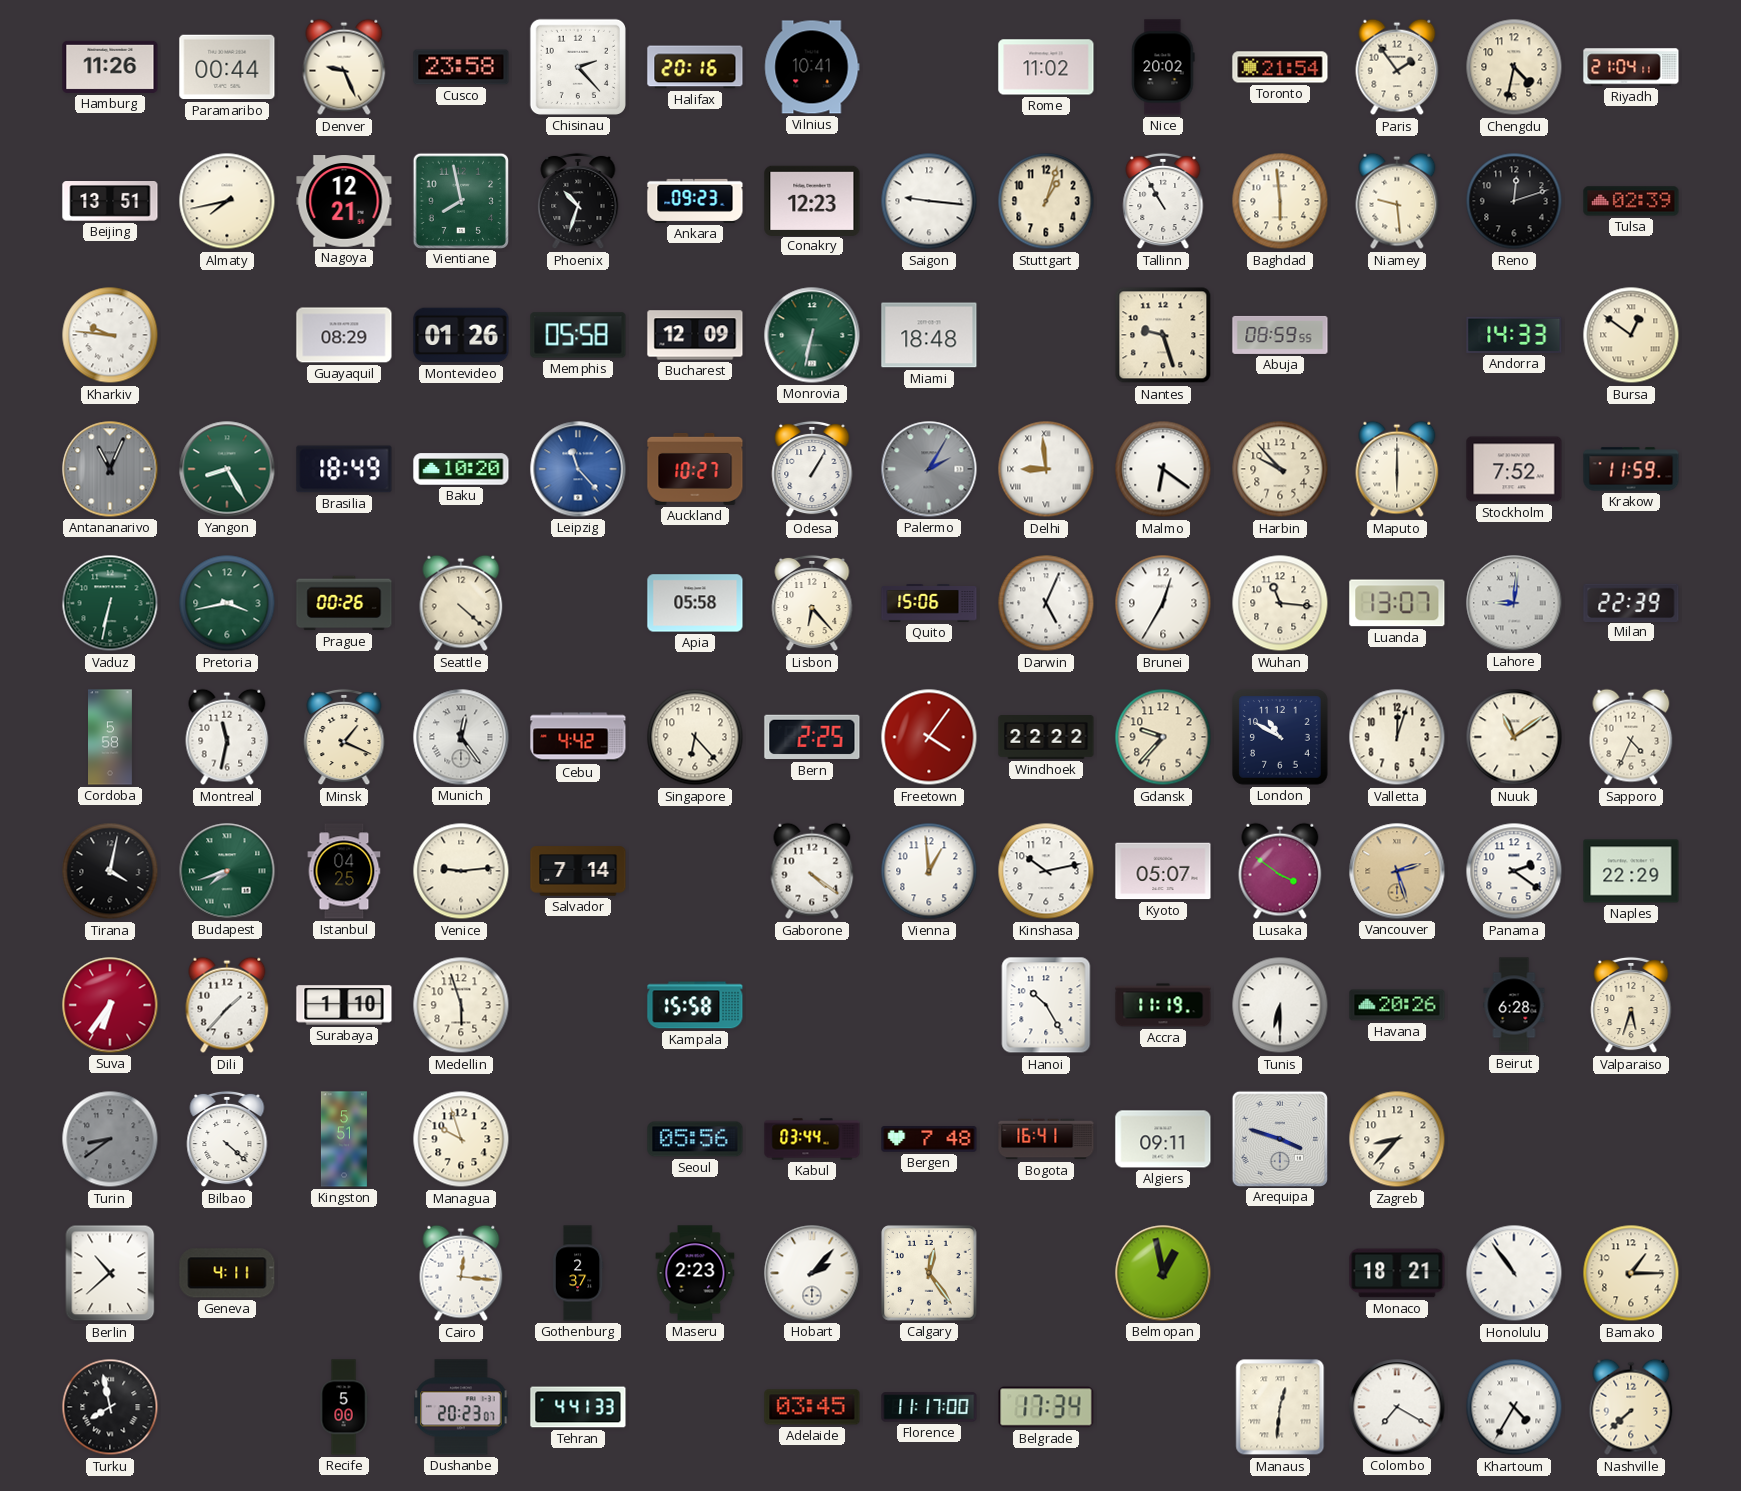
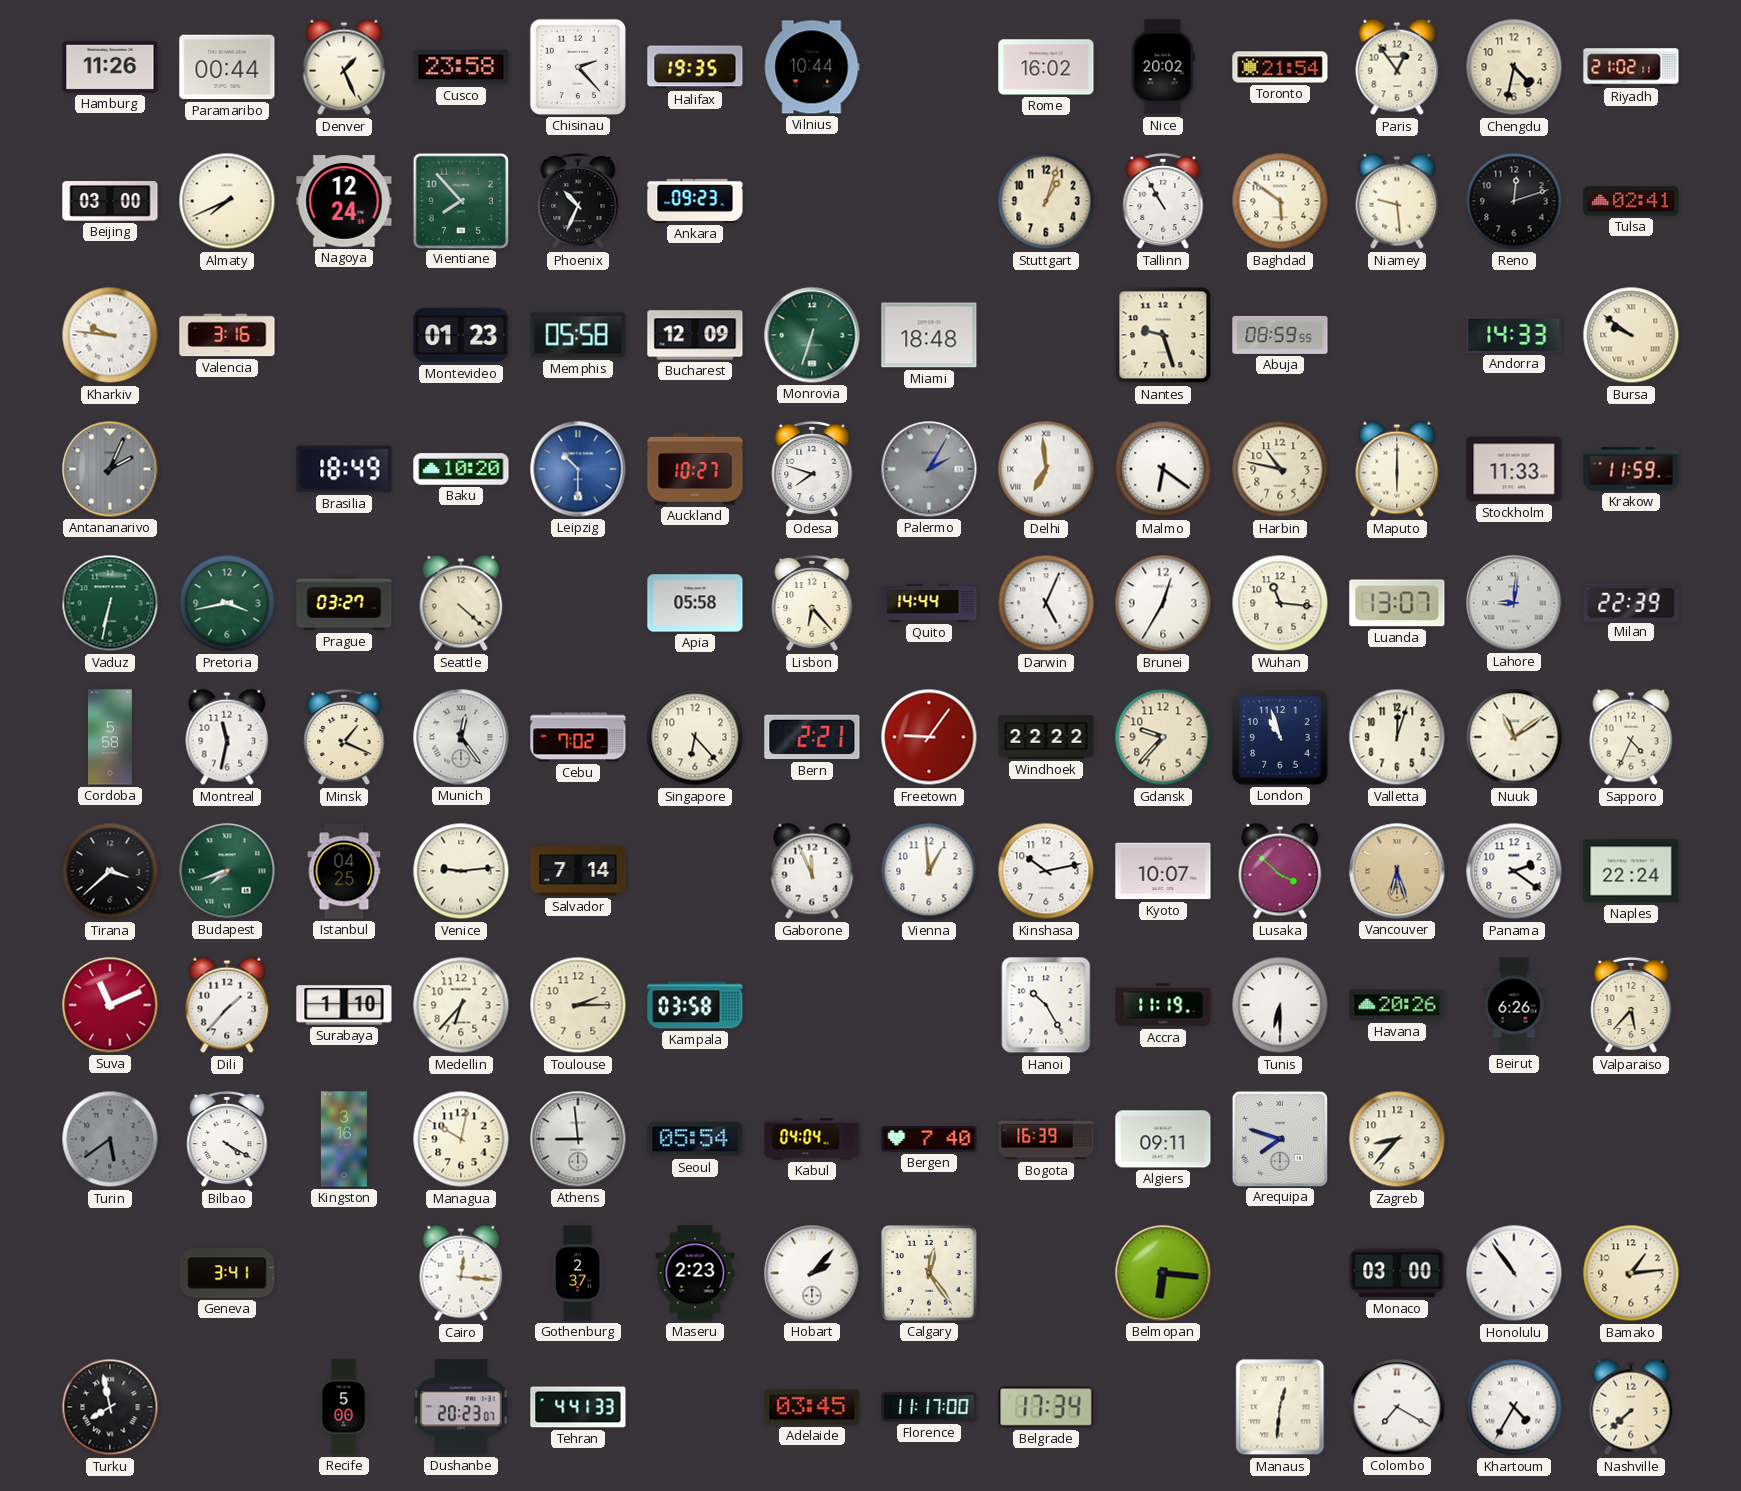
Denver: 9:26 -> 1:26
Halifax: 20:16 -> 19:35
Vilnius: 10:41 -> 10:44
Rome: 11:02 -> 16:02
Paris: 1:54 -> 12:54
Riyadh: 21:04 -> 21:02
Beijing: 13:51 -> 03:00
Almaty: 7:43 -> 7:41
Nagoya: 12:21 -> 12:24
Vientiane: 7:58 -> 7:53
Phoenix: 10:33 -> 10:34
Conakry: 12:23 -> none
Saigon: 9:16 -> none
Baghdad: 5:59 -> 5:51
Tulsa: 02:39 -> 02:41
Valencia: none -> 3:16
Guayaquil: 08:29 -> none
Montevideo: 01:26 -> 01:23
Monrovia: 6:32 -> 6:33
Bursa: 12:51 -> 9:51
Antananarivo: 11:04 -> 2:04
Yangon: 8:25 -> none
Leipzig: 11:23 -> 10:30
Odesa: 1:05 -> 7:48
Delhi: 8:59 -> 6:59
Harbin: 9:53 -> 10:47
Stockholm: 7:52 -> 11:33
Prague: 00:26 -> 03:27
Quito: 15:06 -> 14:44
Cebu: 4:42 -> 7:02
Bern: 2:25 -> 2:21
Freetown: 4:06 -> 9:06
London: 10:50 -> 10:57
Tirana: 4:02 -> 3:38
Gaborone: 4:21 -> 11:56
Kyoto: 05:07 -> 10:07
Lusaka: 3:51 -> 3:52
Vancouver: 2:27 -> 6:27
Naples: 22:29 -> 22:24
Suva: 6:36 -> 11:11
Medellin: 5:57 -> 6:37
Toulouse: none -> 2:15
Kampala: 15:58 -> 03:58
Beirut: 6:28 -> 6:26
Valparaiso: 5:33 -> 5:37
Turin: 8:39 -> 5:39
Bilbao: 4:22 -> 4:20
Kingston: 5:51 -> 3:16
Managua: 9:57 -> 10:02
Athens: none -> 8:59
Seoul: 05:56 -> 05:54
Kabul: 03:44 -> 04:04
Bergen: 7:48 -> 7:40
Bogota: 16:41 -> 16:39
Arequipa: 3:48 -> 7:48
Berlin: 10:38 -> none
Geneva: 4:11 -> 3:41
Belmopan: 12:58 -> 6:16
Monaco: 18:21 -> 03:00
Bamako: 1:15 -> 1:14
